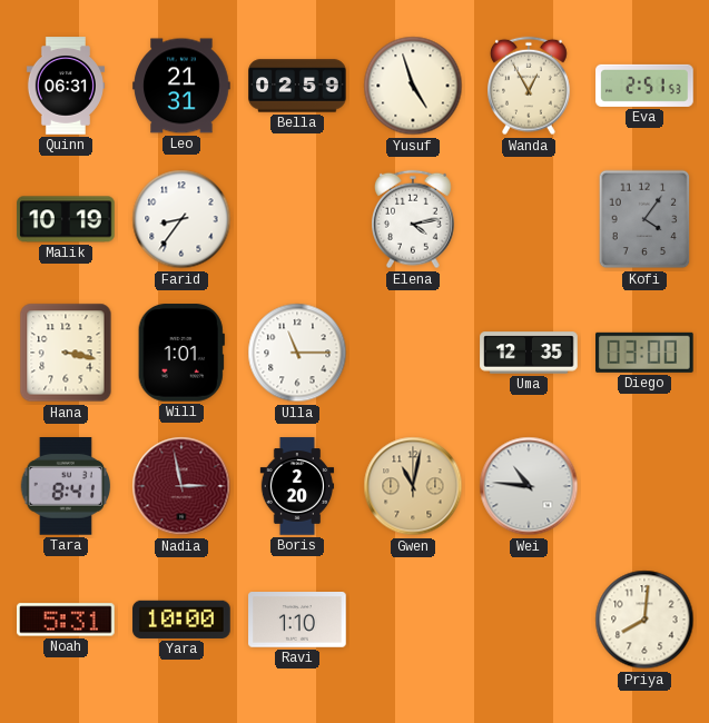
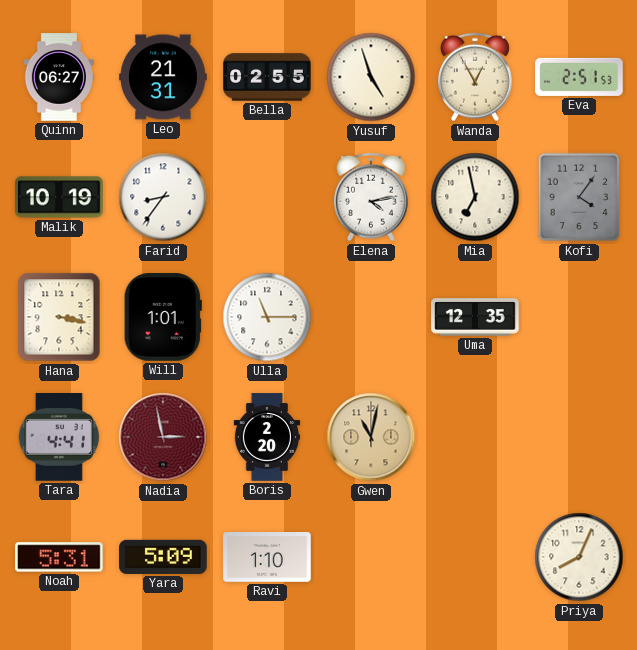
Quinn: 06:31 -> 06:27
Bella: 02:59 -> 02:55
Mia: none -> 6:58
Diego: 03:00 -> none
Tara: 8:41 -> 4:41
Wei: 10:46 -> none
Yara: 10:00 -> 5:09
Priya: 8:01 -> 8:04
